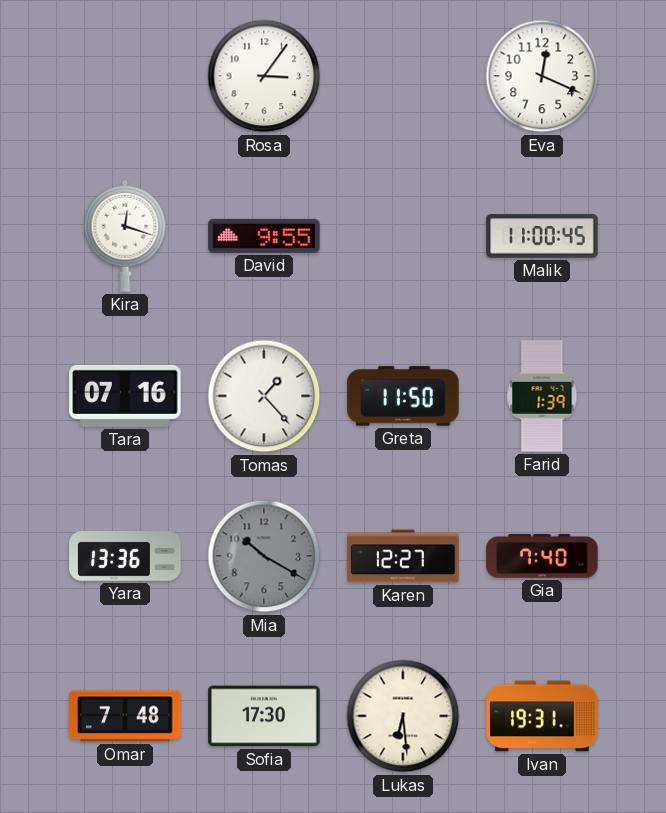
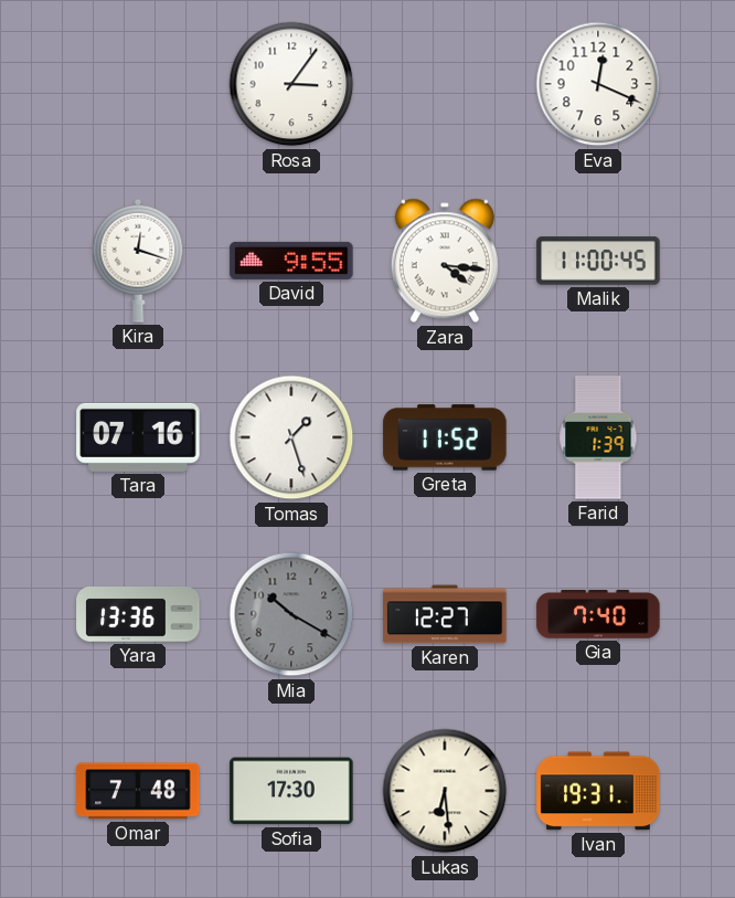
Zara: none -> 4:16
Tomas: 1:23 -> 1:27
Greta: 11:50 -> 11:52
